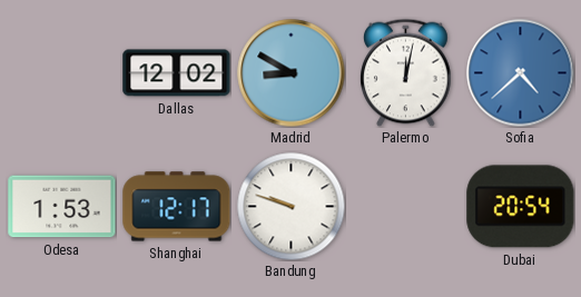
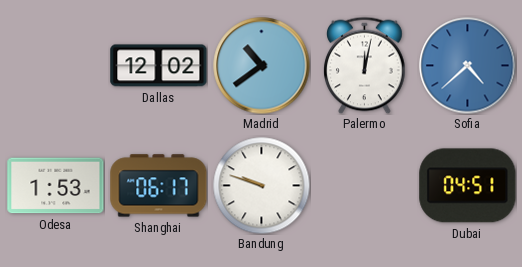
Madrid: 8:50 -> 10:39
Shanghai: 12:17 -> 06:17
Dubai: 20:54 -> 04:51
